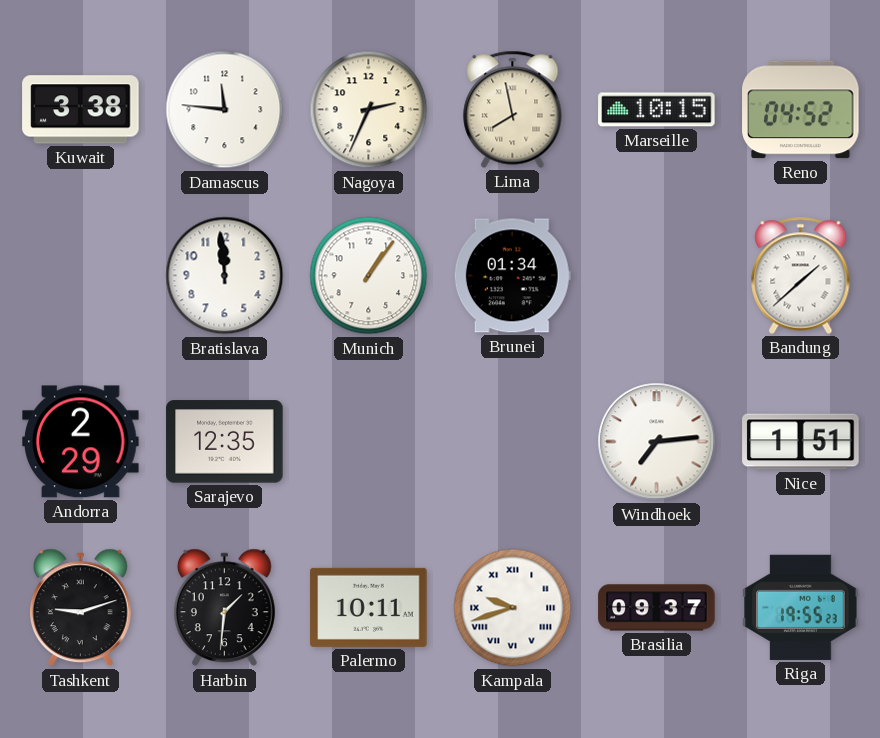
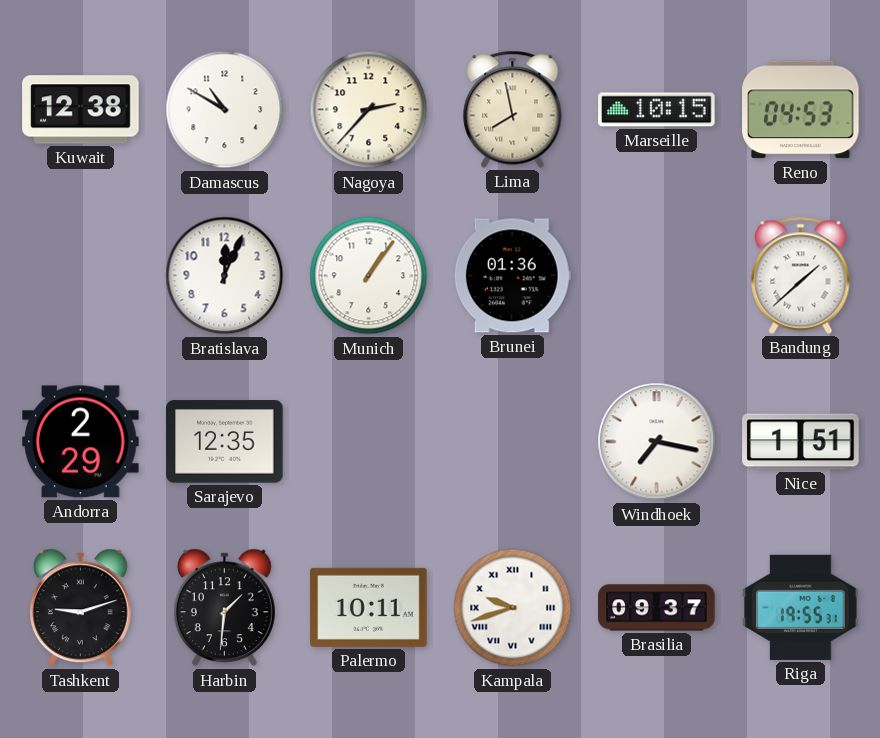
Kuwait: 3:38 -> 12:38
Damascus: 11:46 -> 10:50
Nagoya: 2:34 -> 2:37
Reno: 04:52 -> 04:53
Bratislava: 11:59 -> 12:04
Brunei: 01:34 -> 01:36
Windhoek: 7:14 -> 7:17
Riga: 19:55:23 -> 19:55:31
